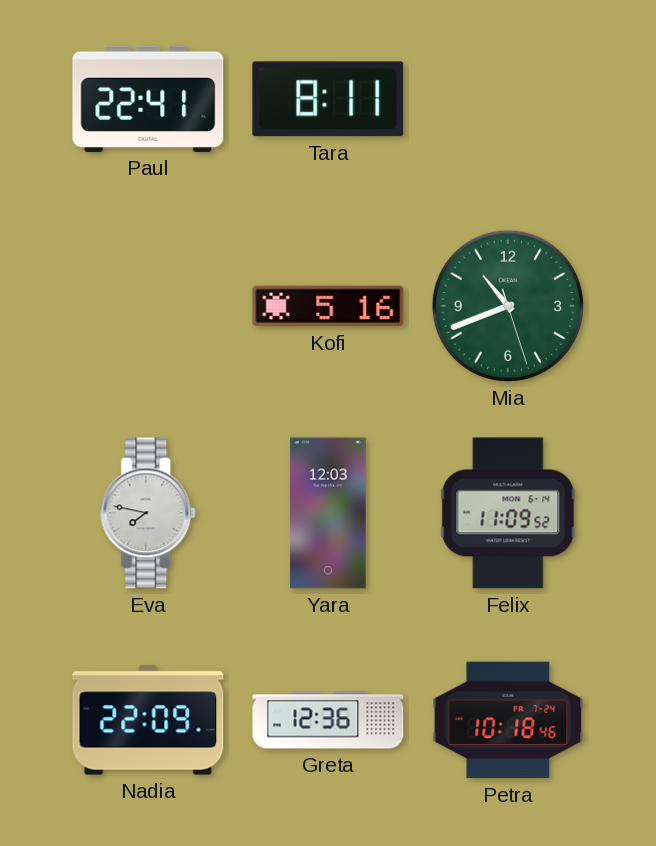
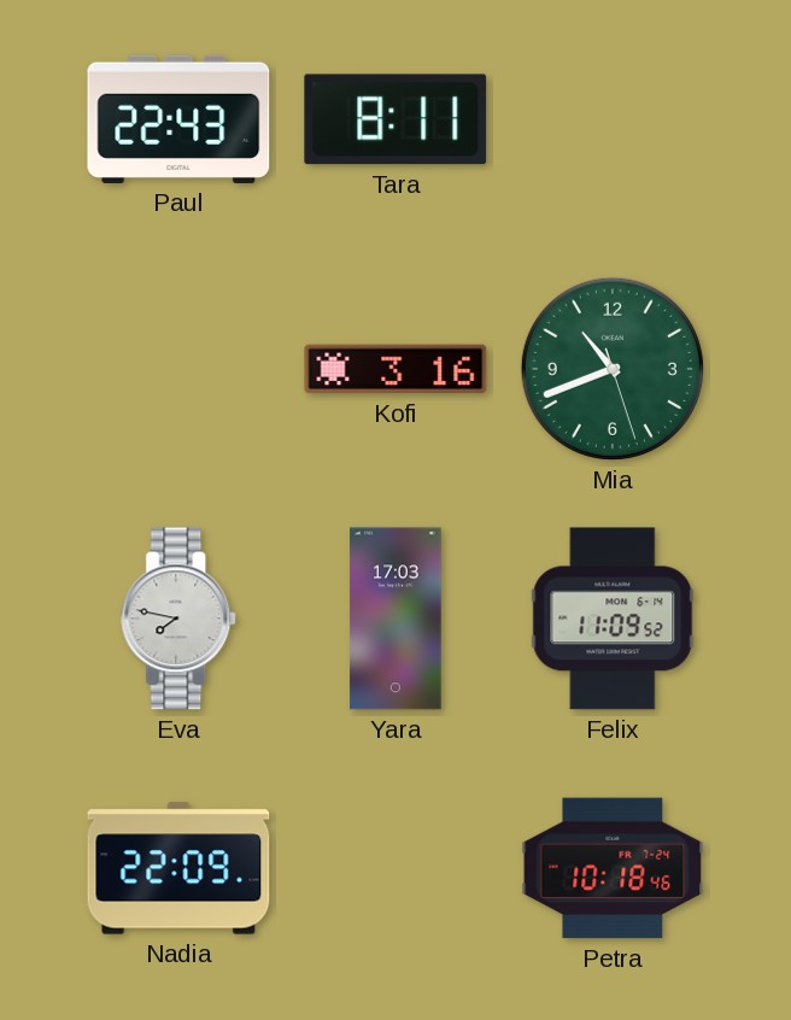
Paul: 22:41 -> 22:43
Kofi: 5:16 -> 3:16
Yara: 12:03 -> 17:03
Greta: 12:36 -> none
